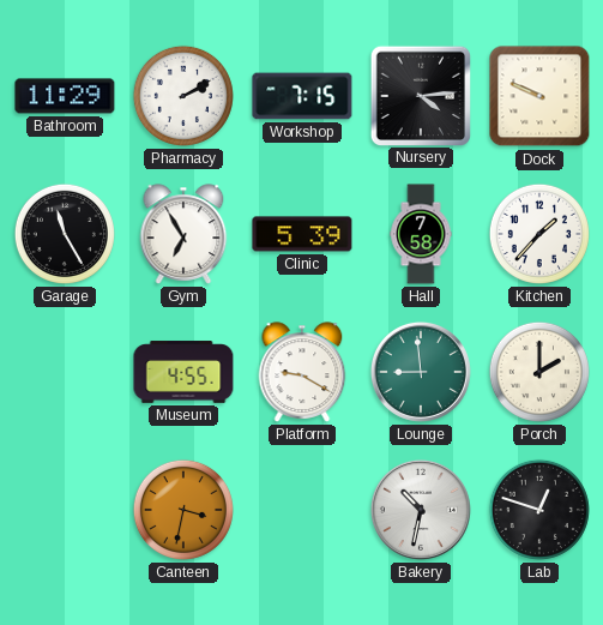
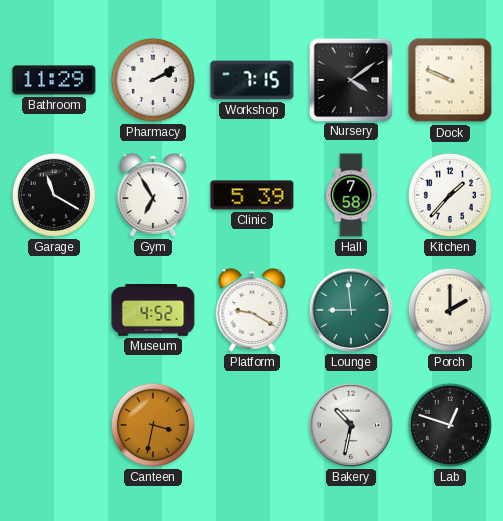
Nursery: 4:14 -> 4:09
Garage: 11:25 -> 11:20
Museum: 4:55 -> 4:52
